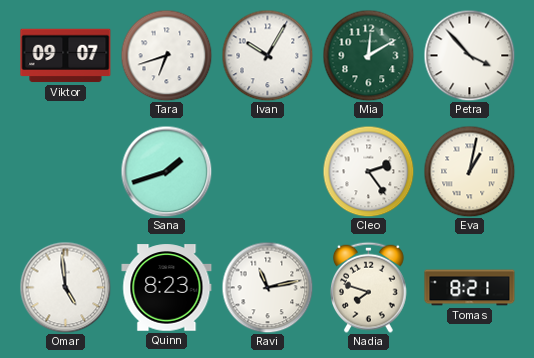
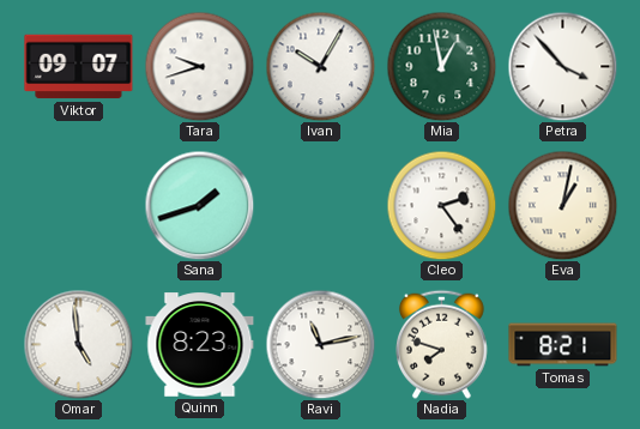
Tara: 6:42 -> 9:42
Mia: 12:10 -> 12:58
